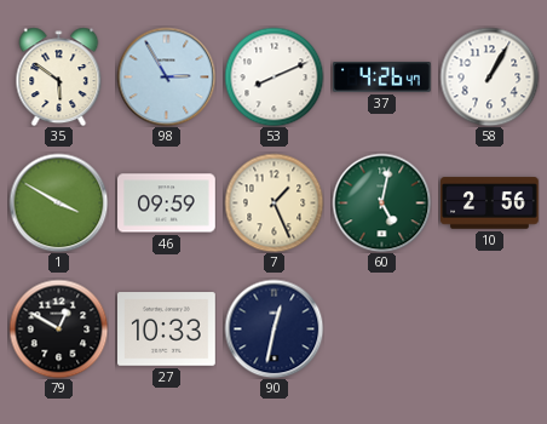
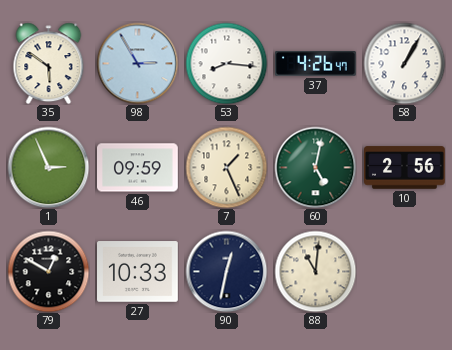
53: 8:11 -> 8:16
1: 3:50 -> 2:56
88: none -> 11:01
